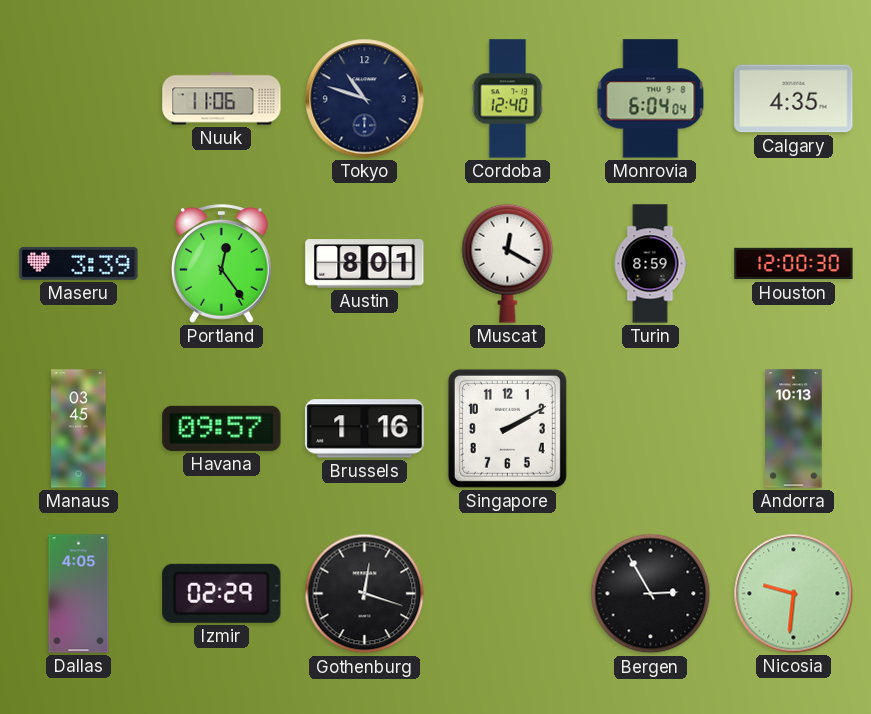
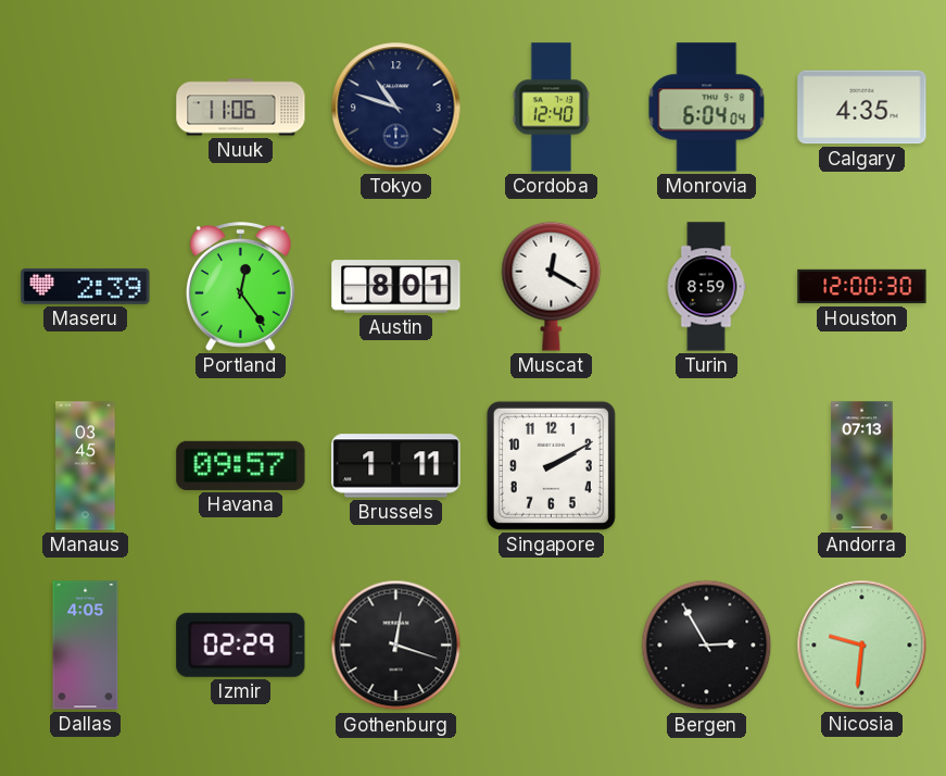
Maseru: 3:39 -> 2:39
Brussels: 1:16 -> 1:11
Andorra: 10:13 -> 07:13
